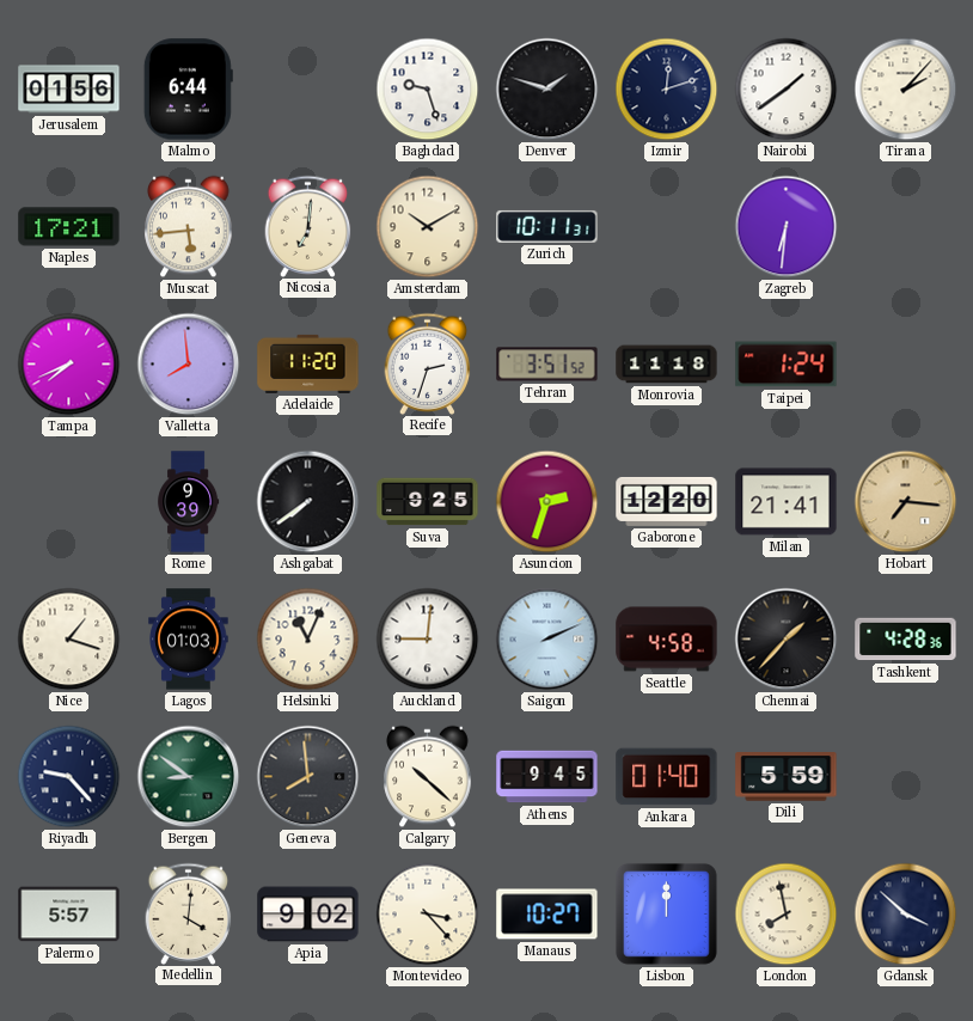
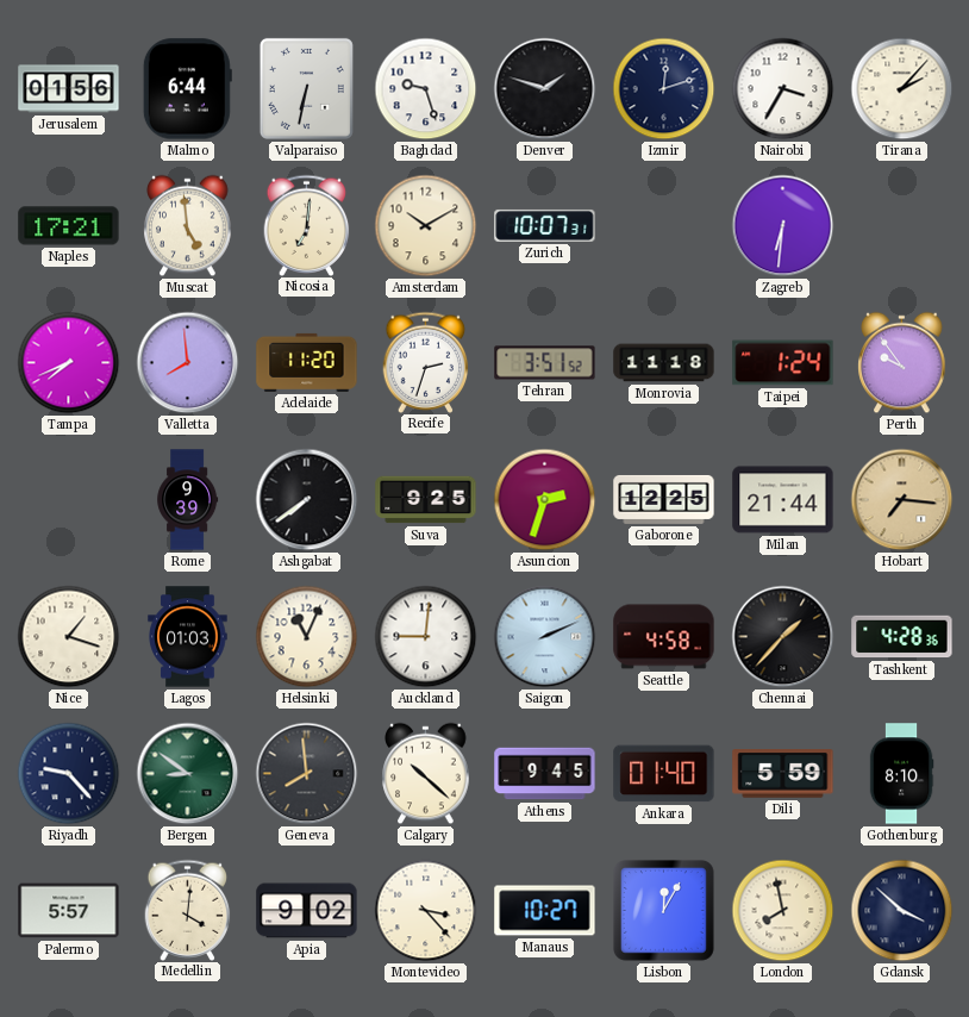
Valparaiso: none -> 6:32
Nairobi: 1:39 -> 3:35
Muscat: 5:44 -> 4:59
Zurich: 10:11 -> 10:07
Perth: none -> 9:54
Gaborone: 12:20 -> 12:25
Milan: 21:41 -> 21:44
Gothenburg: none -> 8:10
Lisbon: 12:00 -> 12:05
